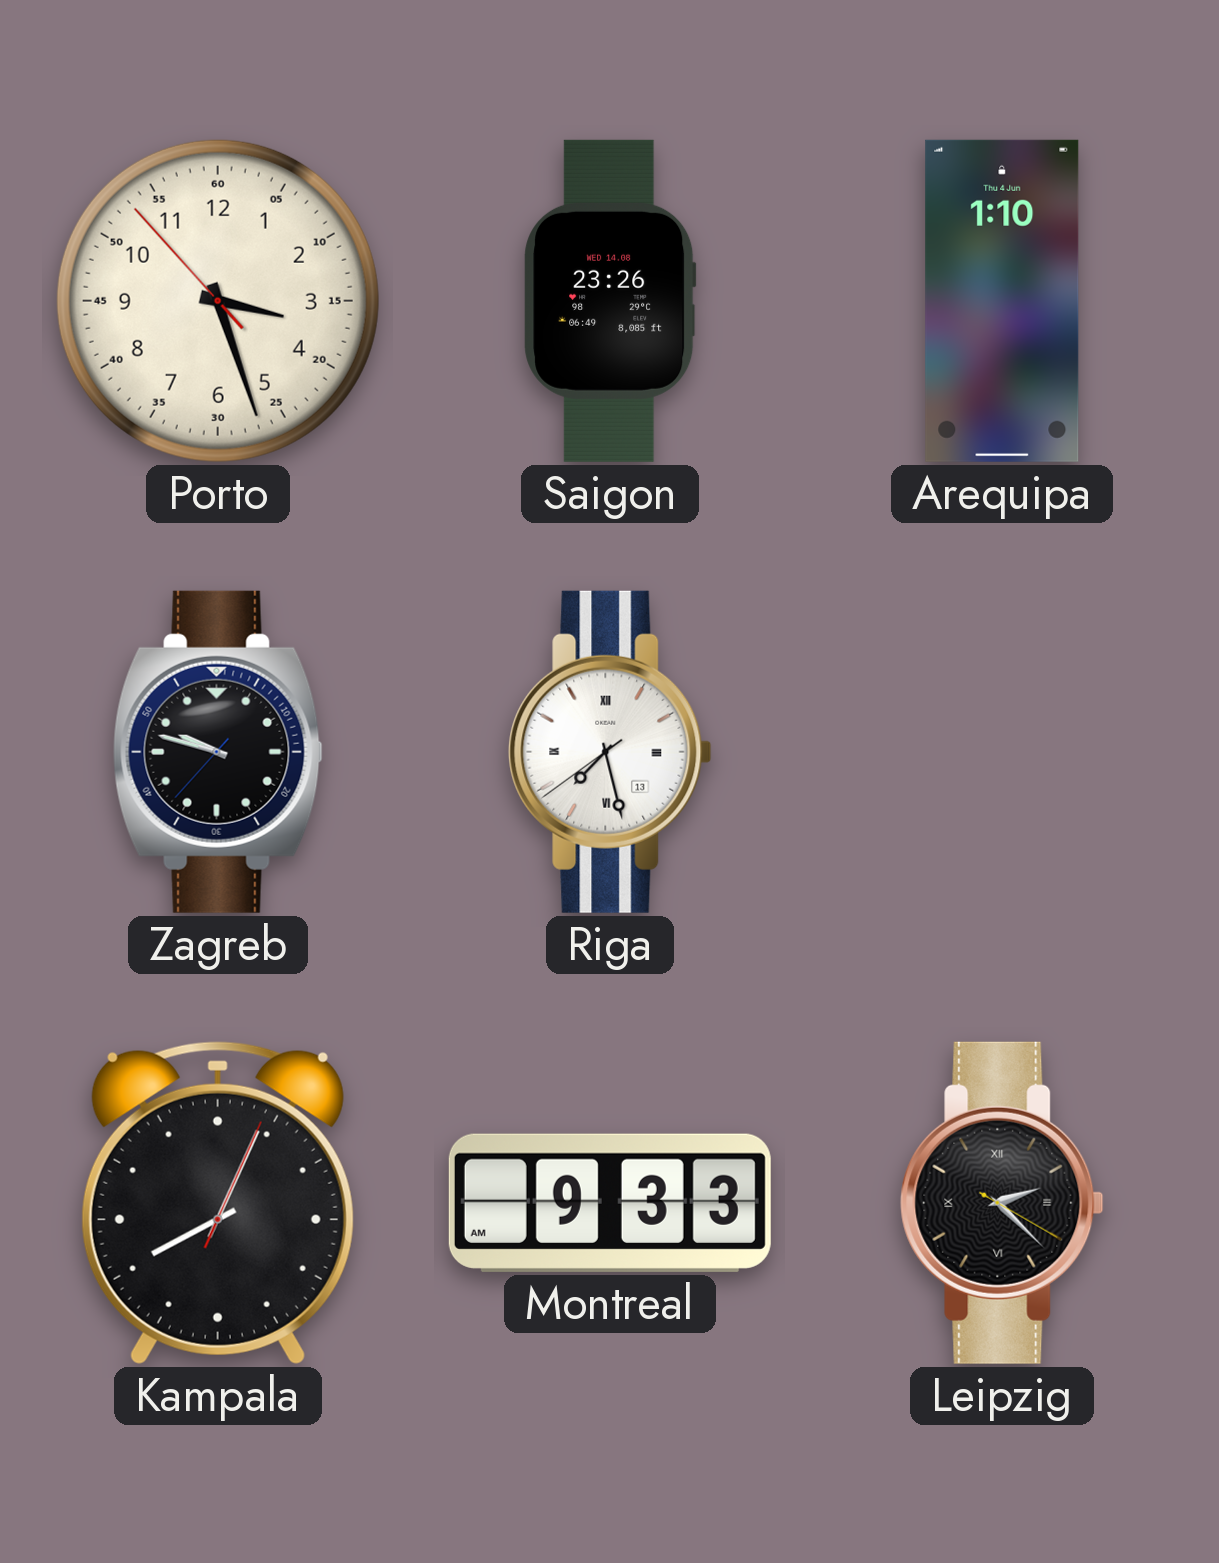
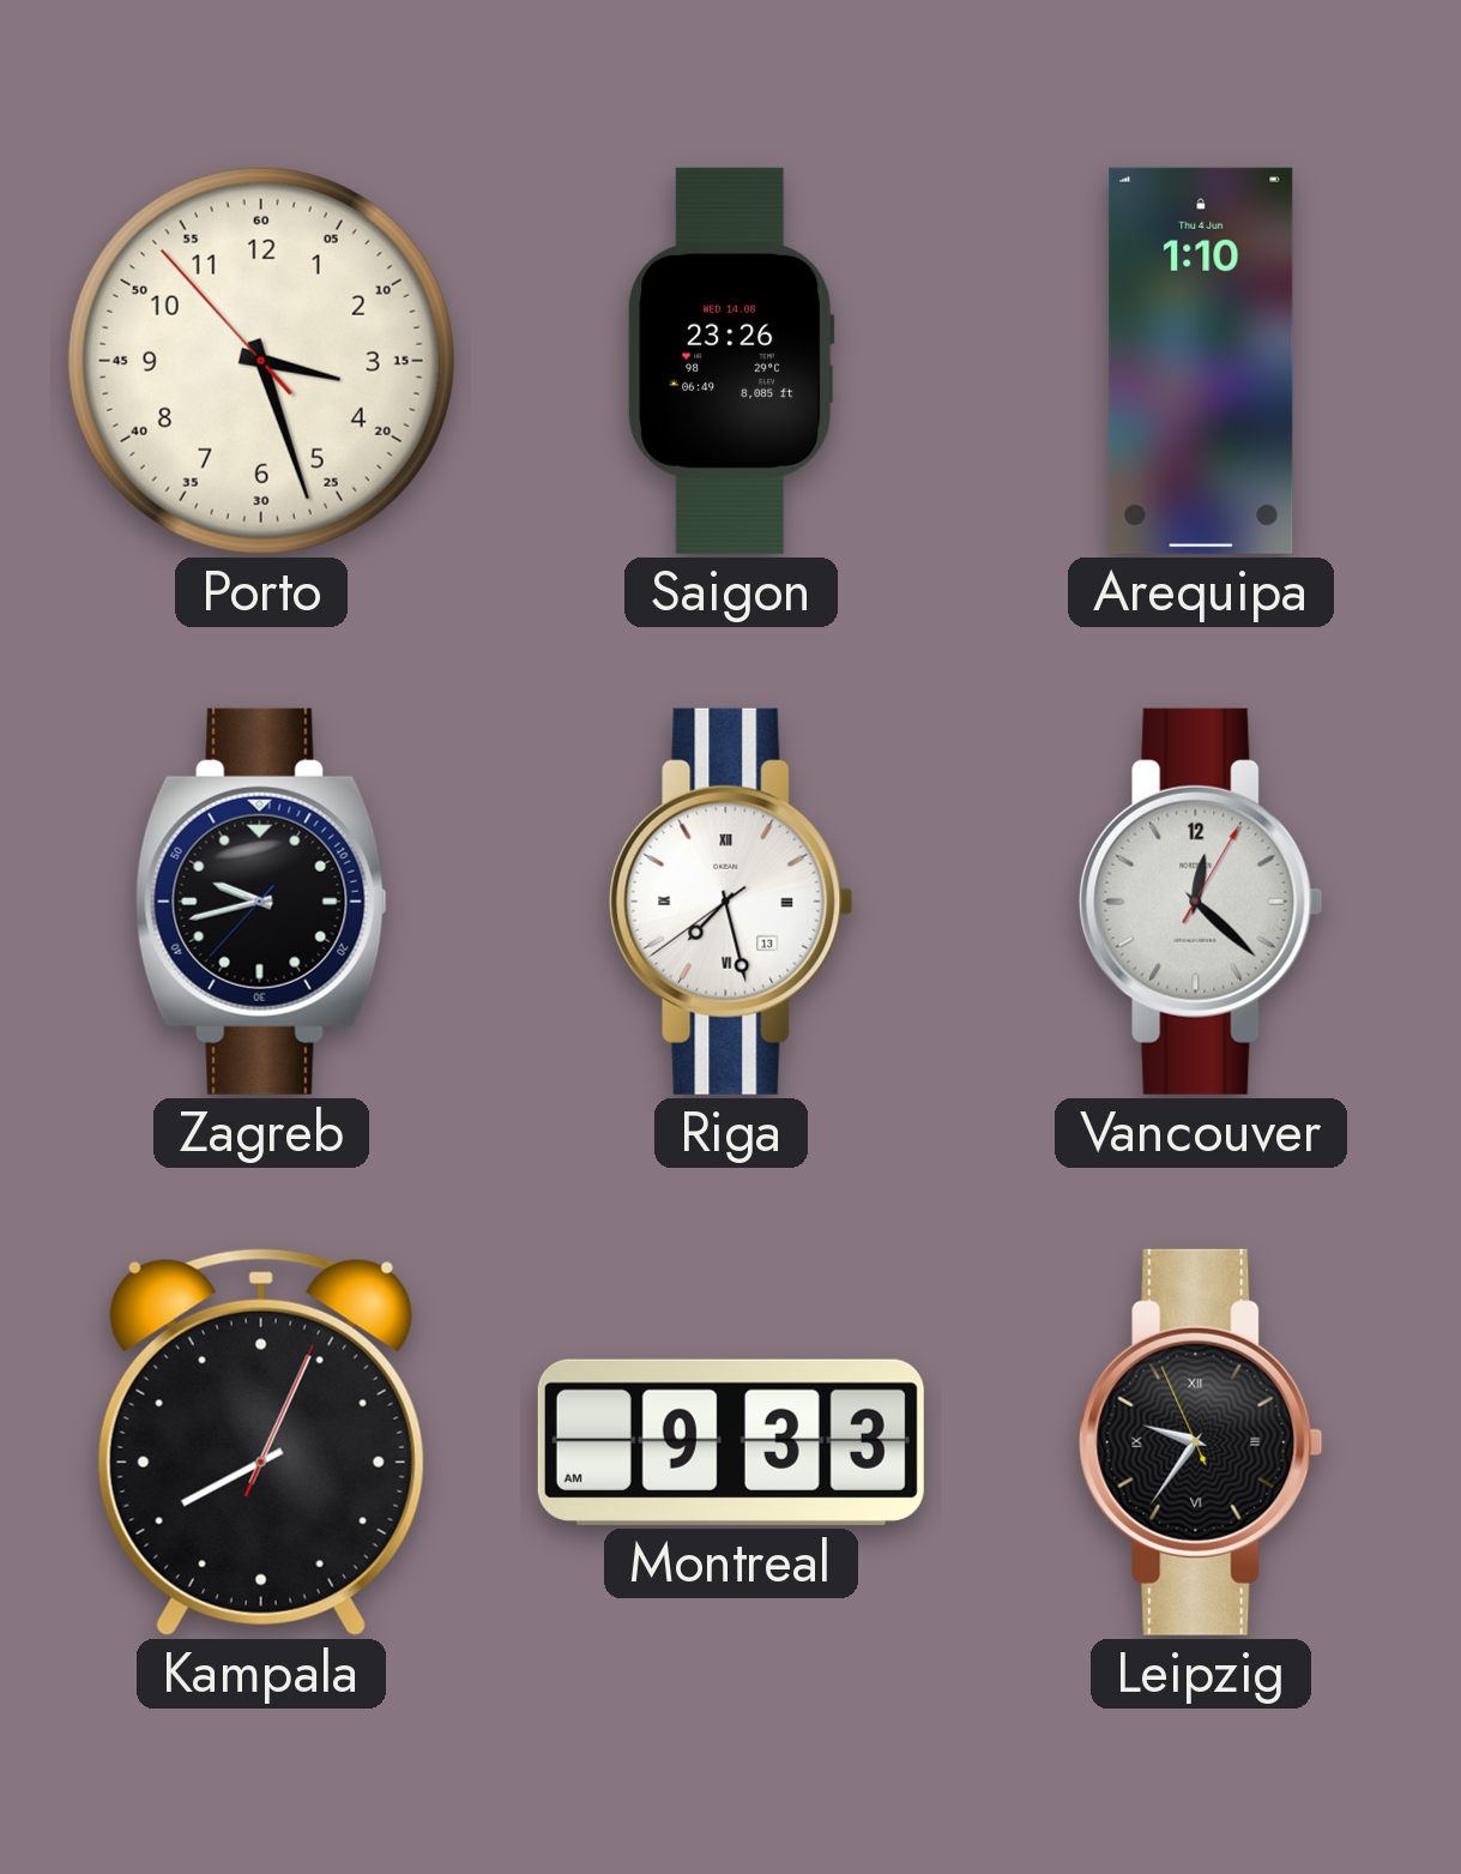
Zagreb: 9:47 -> 9:42
Vancouver: none -> 12:22
Leipzig: 2:22 -> 9:35
